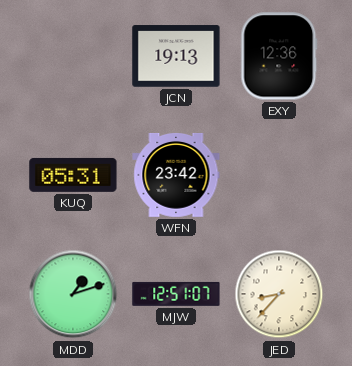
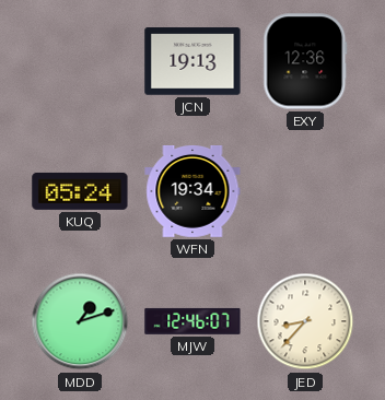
KUQ: 05:31 -> 05:24
WFN: 23:42 -> 19:34
MJW: 12:51 -> 12:46
